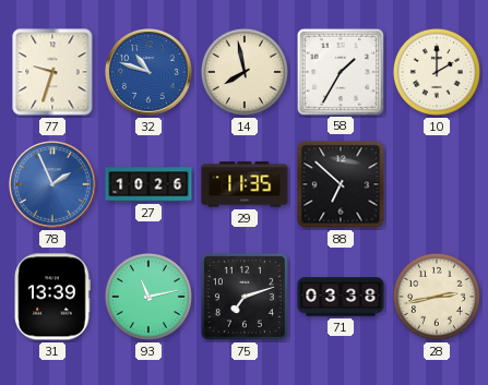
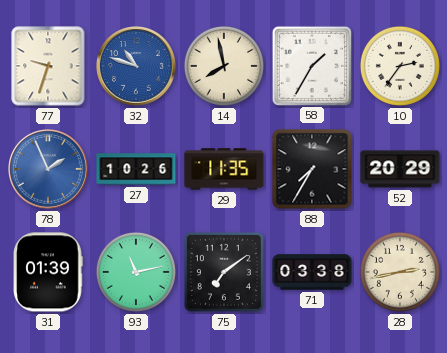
10: 2:00 -> 2:36
88: 6:52 -> 7:35
52: none -> 20:29
31: 13:39 -> 01:39
75: 7:12 -> 7:09
